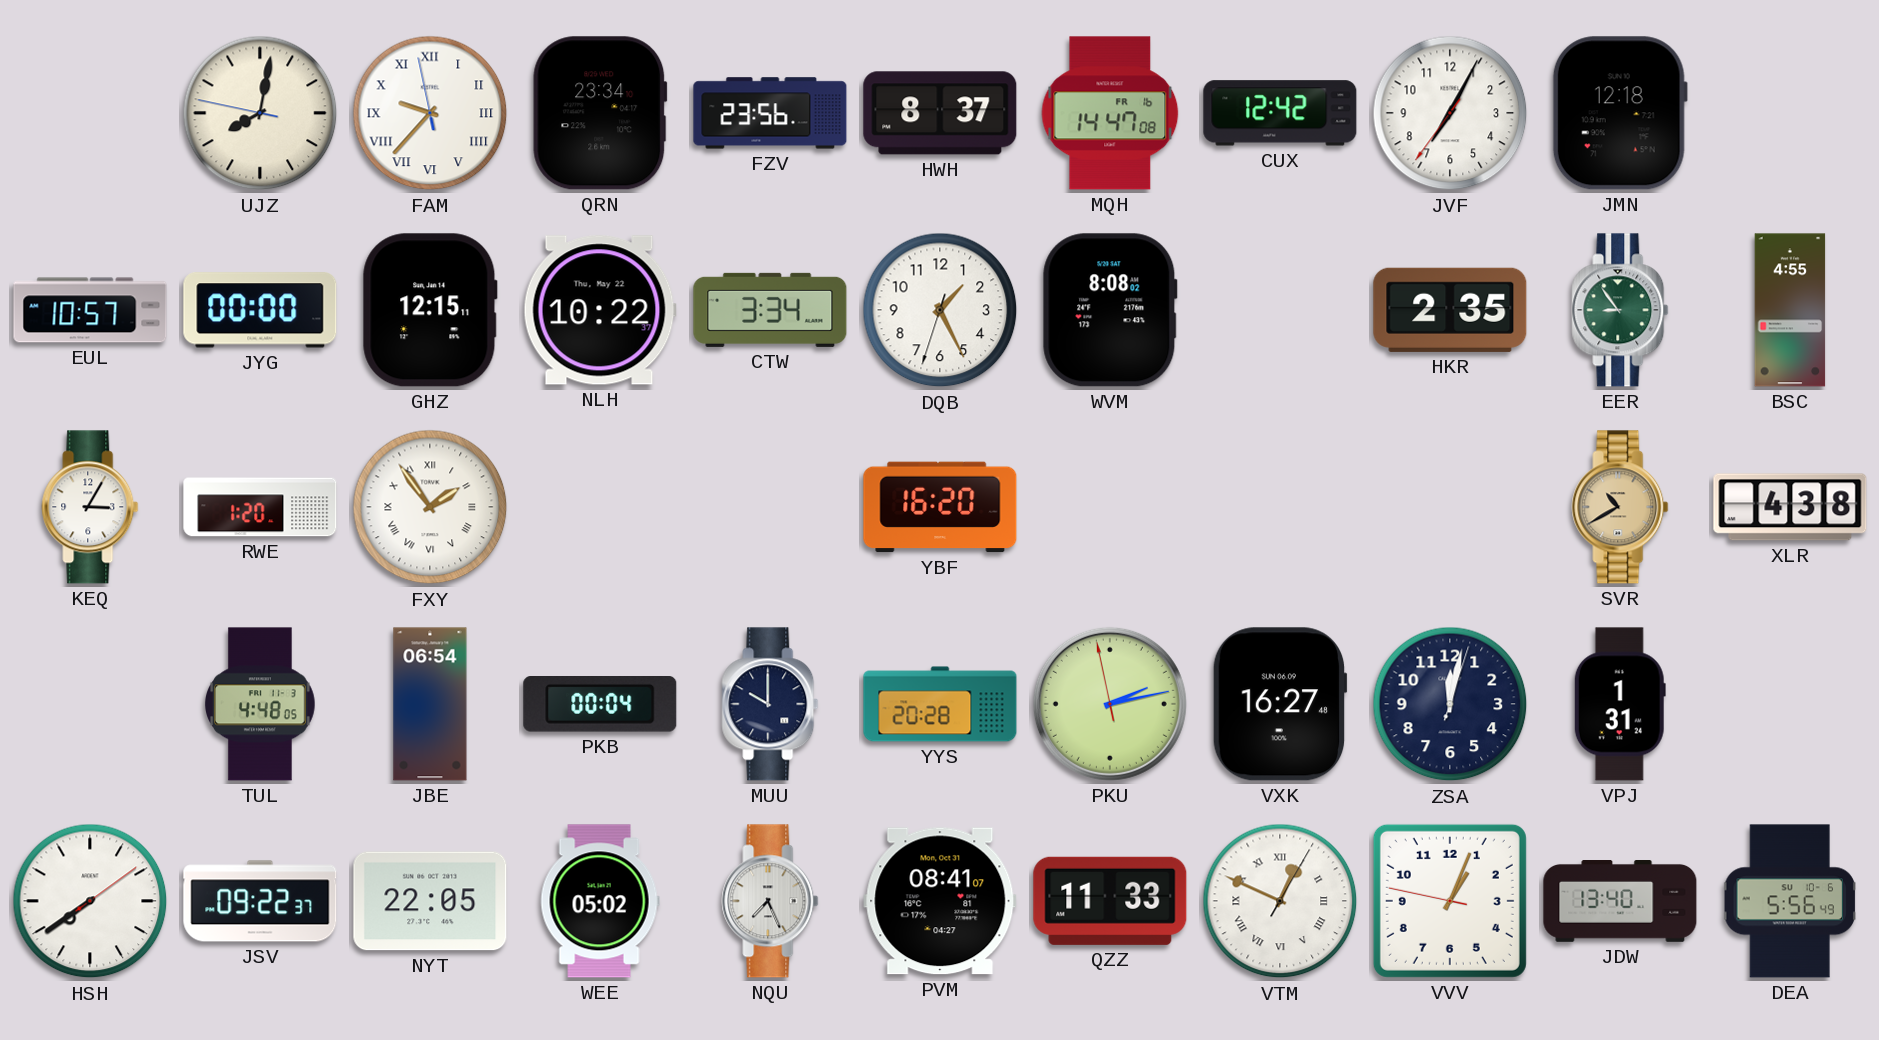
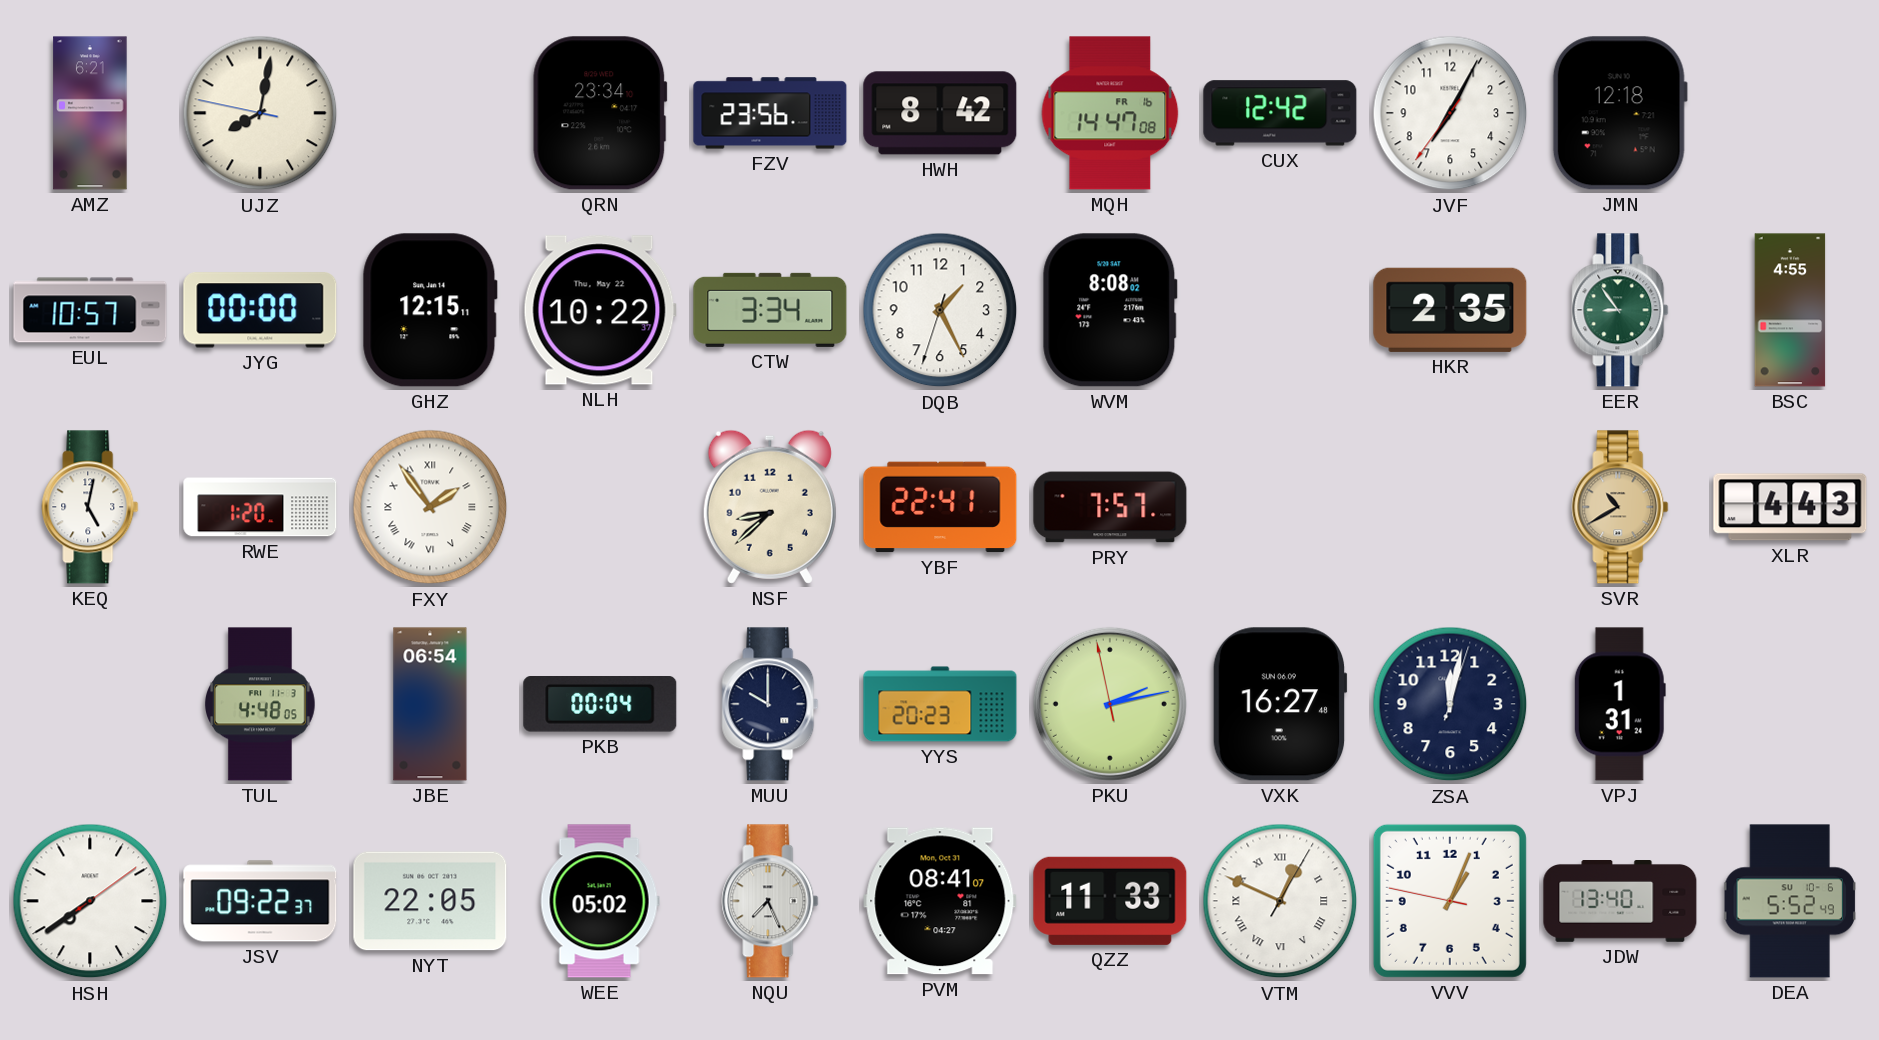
AMZ: none -> 6:21
FAM: 9:36 -> none
HWH: 8:37 -> 8:42
KEQ: 3:05 -> 5:02
NSF: none -> 8:38
YBF: 16:20 -> 22:41
PRY: none -> 7:57
XLR: 4:38 -> 4:43
YYS: 20:28 -> 20:23
DEA: 5:56 -> 5:52
